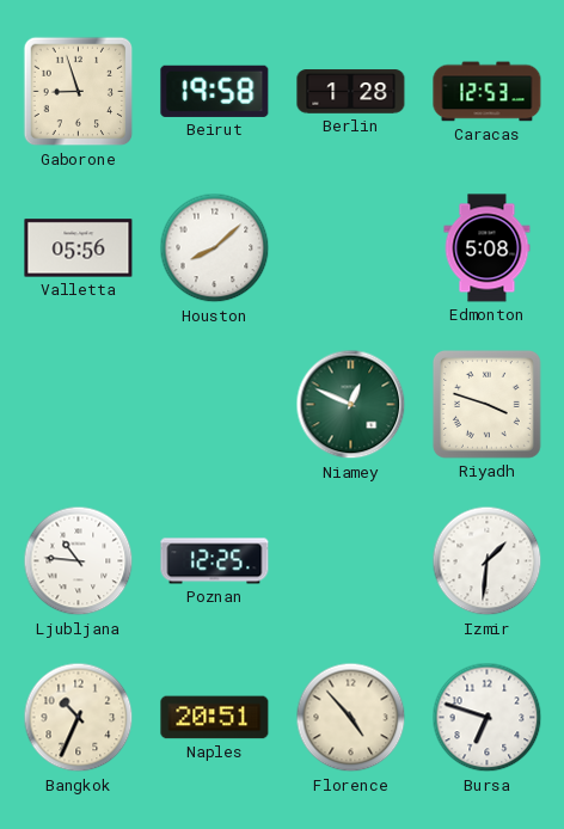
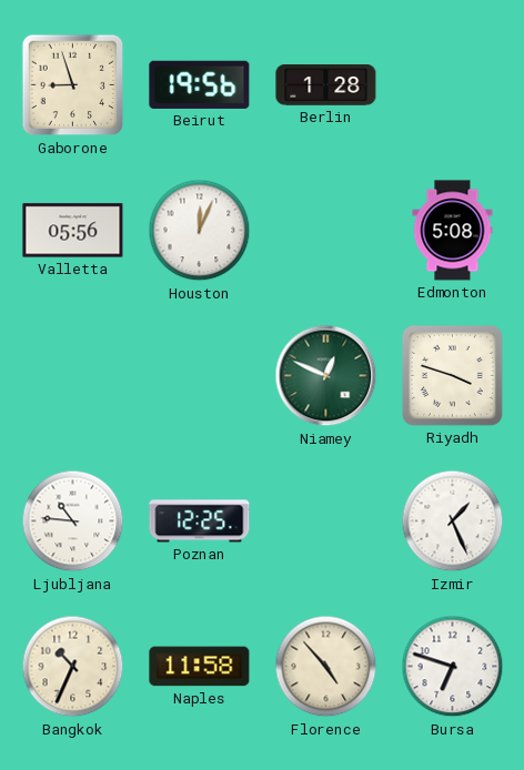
Beirut: 19:58 -> 19:56
Caracas: 12:53 -> none
Houston: 8:08 -> 12:04
Izmir: 1:31 -> 1:26
Naples: 20:51 -> 11:58
